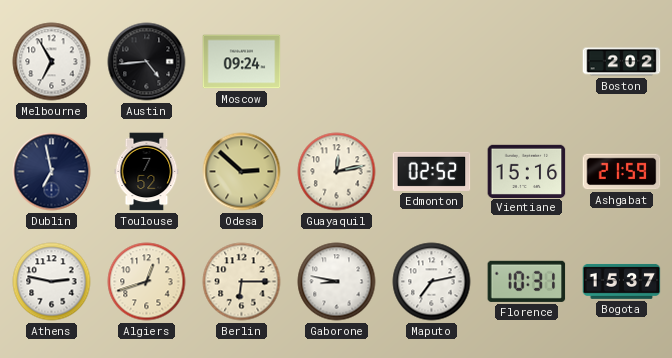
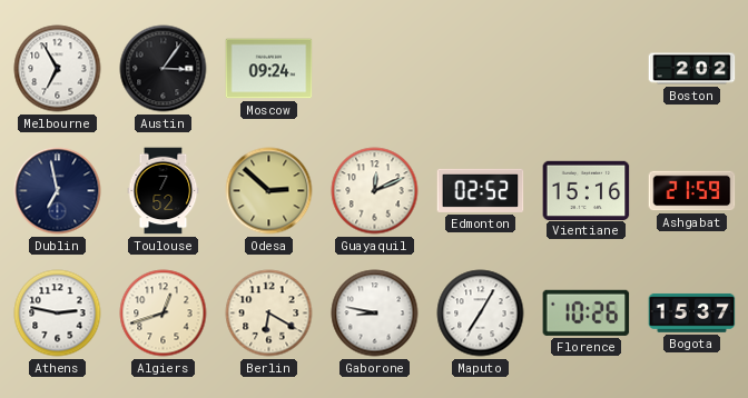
Austin: 4:44 -> 3:06
Guayaquil: 12:13 -> 12:11
Berlin: 6:15 -> 6:20
Maputo: 7:13 -> 7:05
Florence: 10:31 -> 10:26
